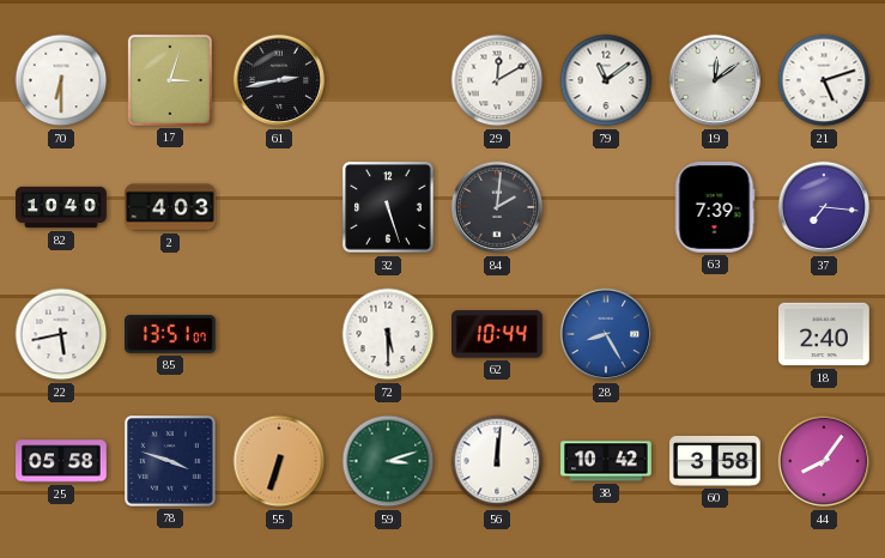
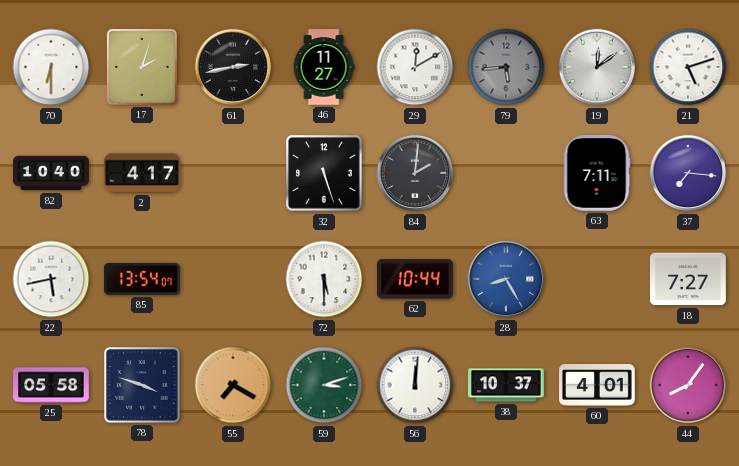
17: 3:03 -> 2:03
46: none -> 11:27
79: 11:09 -> 5:44
79 dial: white -> grey
2: 4:03 -> 4:17
63: 7:39 -> 7:11
85: 13:51 -> 13:54
18: 2:40 -> 7:27
55: 6:33 -> 7:20
38: 10:42 -> 10:37
60: 3:58 -> 4:01
